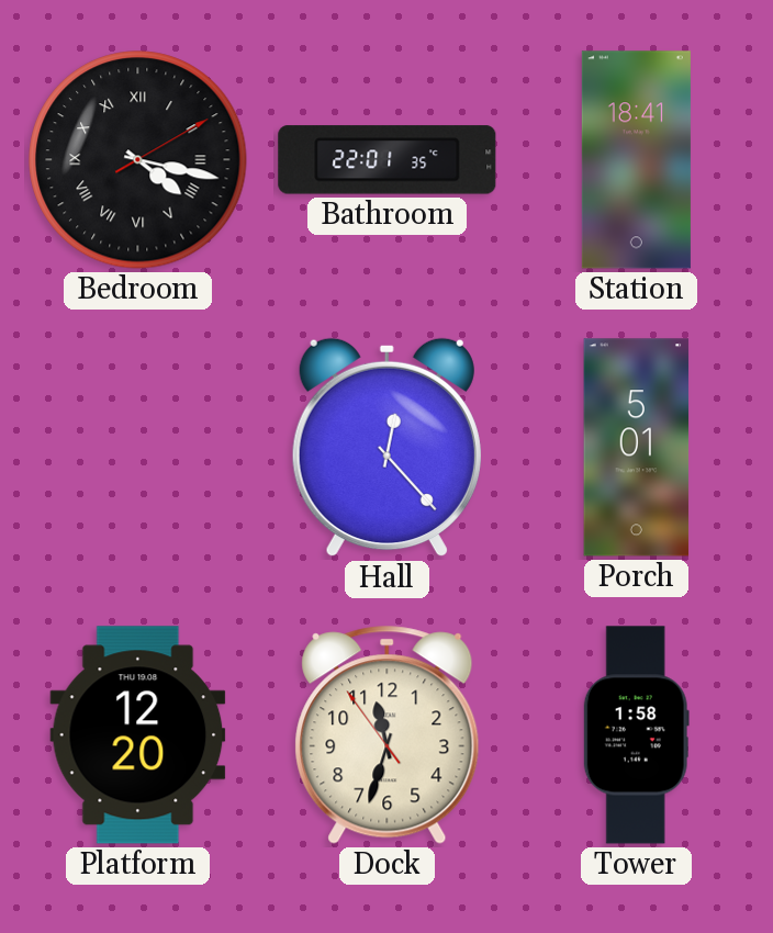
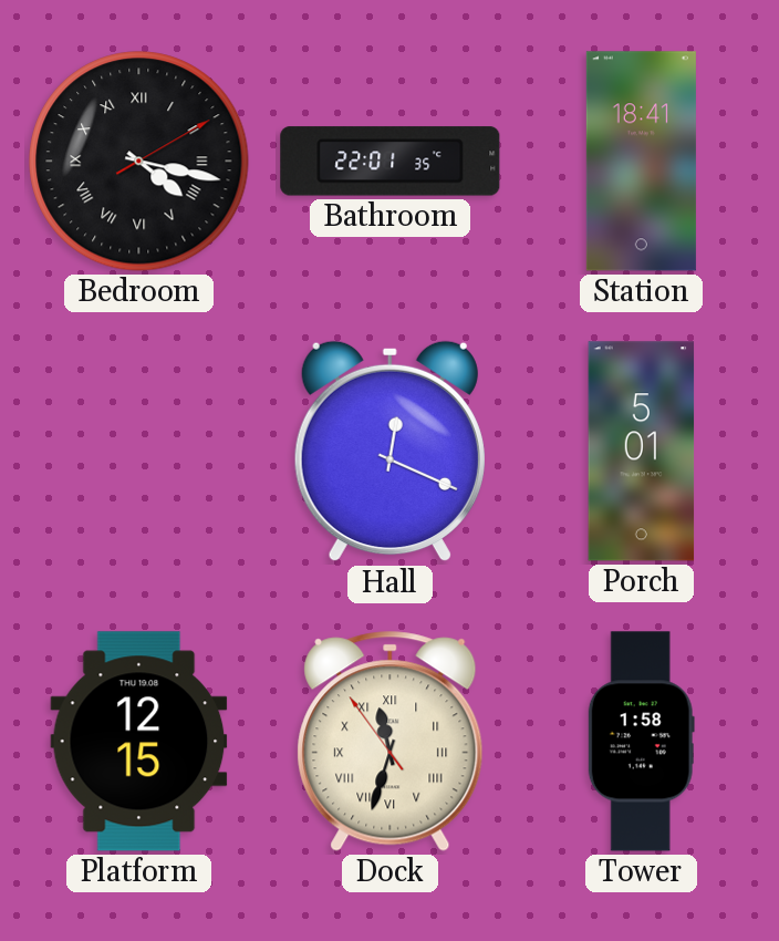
Hall: 12:23 -> 12:19
Platform: 12:20 -> 12:15
Dock numerals: Arabic -> Roman
